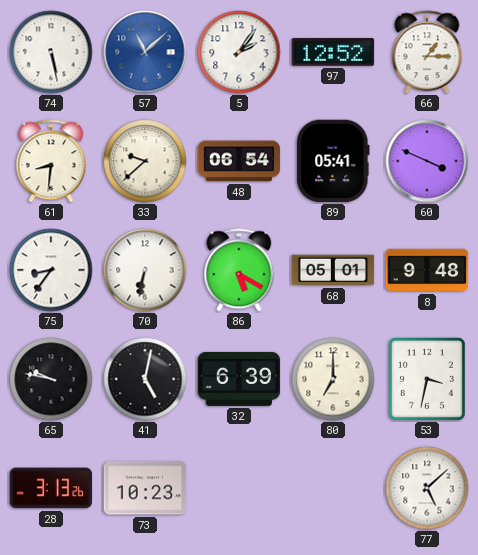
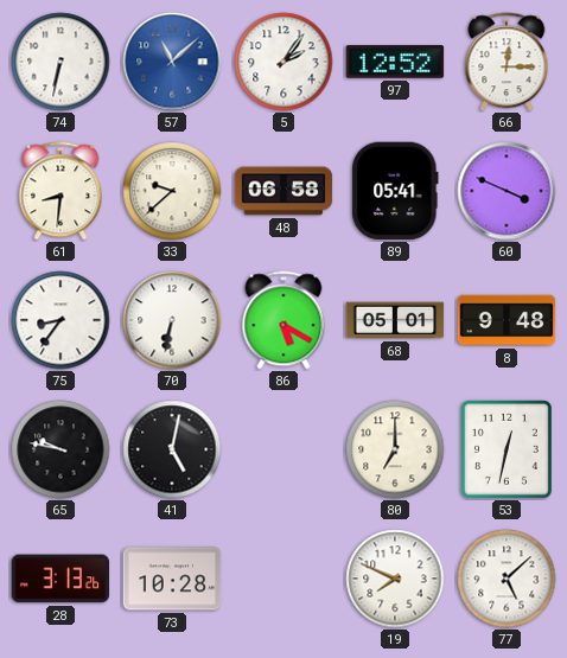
74: 5:28 -> 6:32
66: 1:15 -> 12:15
48: 06:54 -> 06:58
32: 6:39 -> none
53: 3:32 -> 12:32
73: 10:23 -> 10:28
19: none -> 7:49
